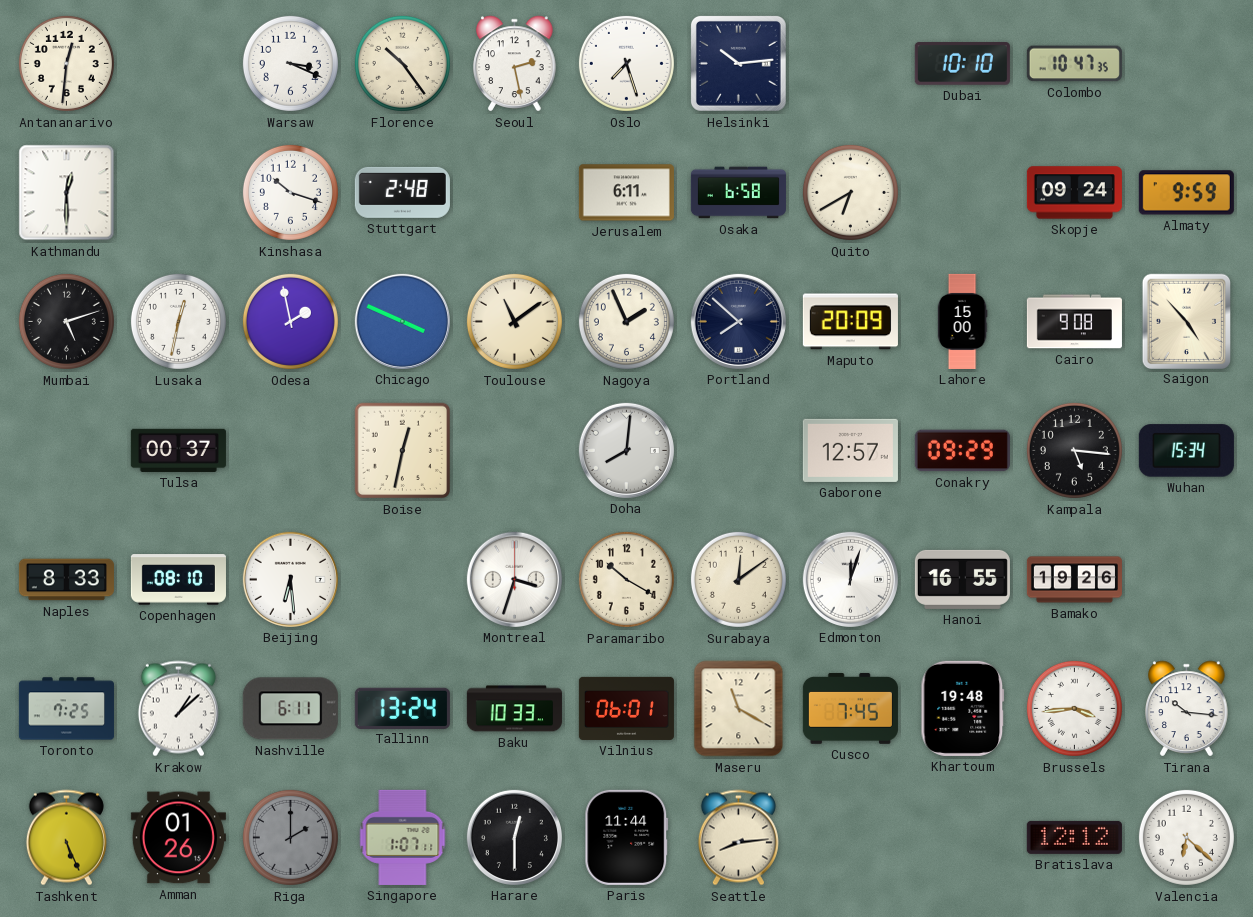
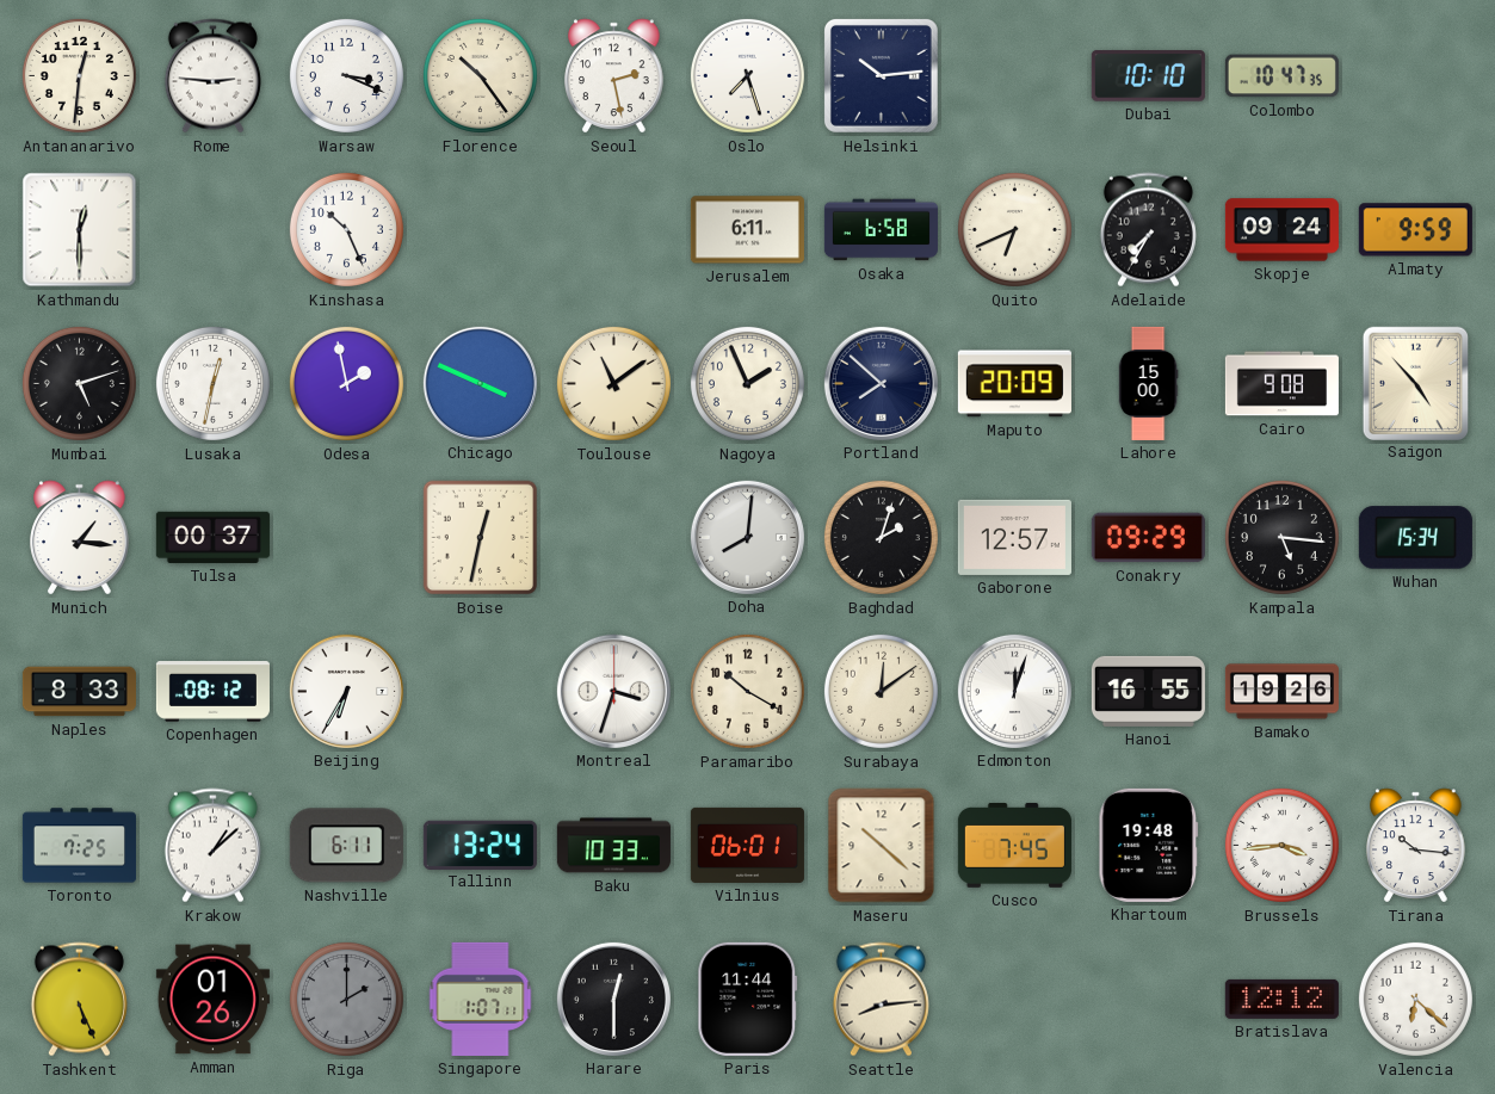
Rome: none -> 2:46
Kinshasa: 10:18 -> 10:26
Stuttgart: 2:48 -> none
Quito: 6:40 -> 6:41
Adelaide: none -> 7:35
Munich: none -> 1:16
Baghdad: none -> 2:03
Copenhagen: 08:10 -> 08:12
Beijing: 6:29 -> 6:35
Maseru: 11:20 -> 10:22
